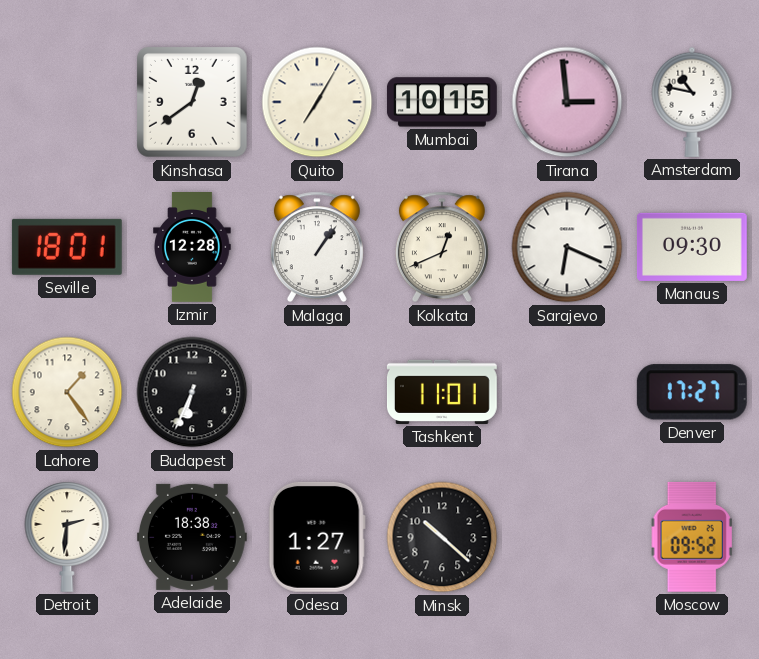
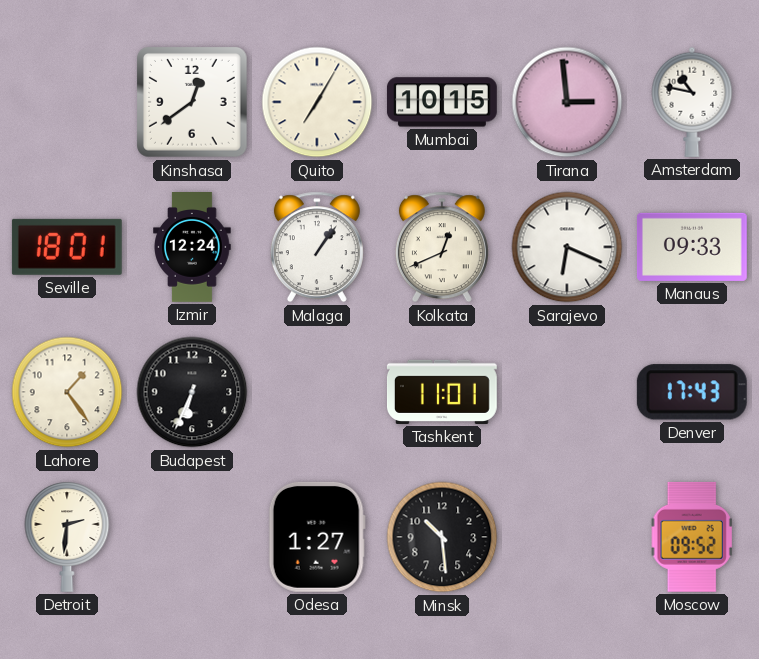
Izmir: 12:28 -> 12:24
Manaus: 09:30 -> 09:33
Denver: 17:27 -> 17:43
Adelaide: 18:38 -> none
Minsk: 10:22 -> 10:29
